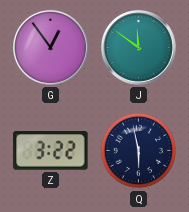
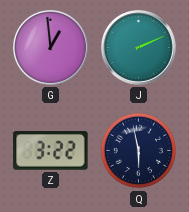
G: 12:54 -> 12:59
J: 11:51 -> 2:11
